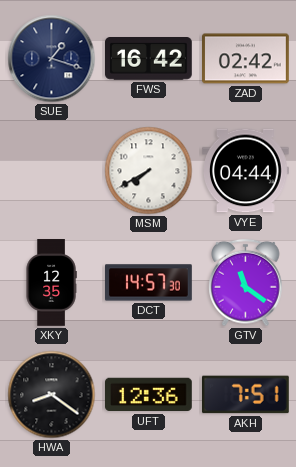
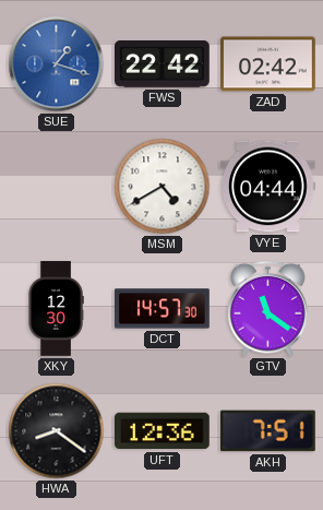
SUE dial: navy -> blue
FWS: 16:42 -> 22:42
MSM: 7:40 -> 4:40
XKY: 12:35 -> 12:30
